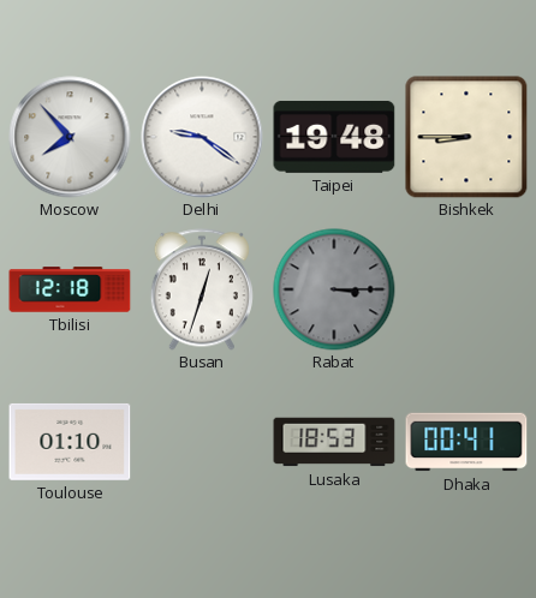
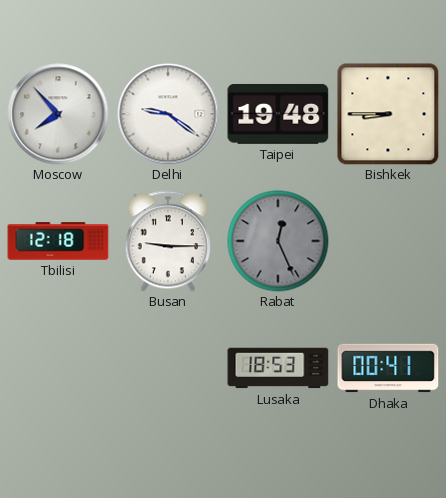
Busan: 12:33 -> 9:15
Rabat: 3:15 -> 12:26
Toulouse: 01:10 -> none
